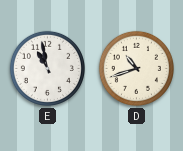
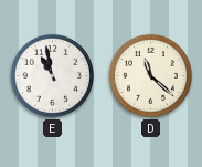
D: 10:42 -> 11:22
